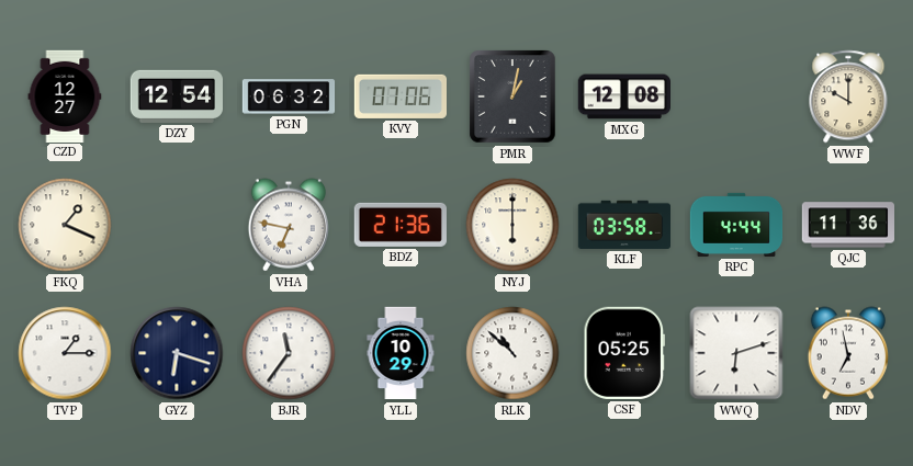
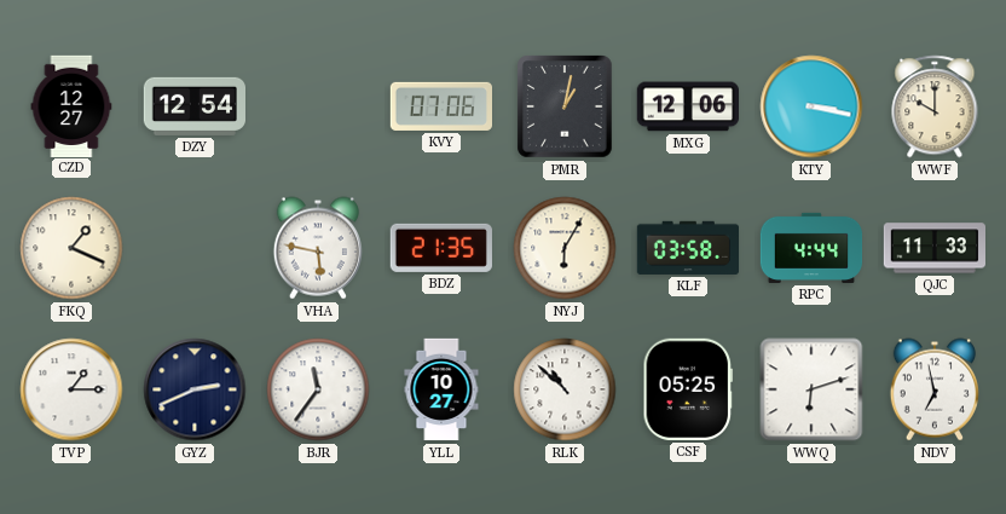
PGN: 06:32 -> none
MXG: 12:08 -> 12:06
KTY: none -> 3:17
VHA: 6:47 -> 5:47
BDZ: 21:36 -> 21:35
NYJ: 6:00 -> 6:05
QJC: 11:36 -> 11:33
GYZ: 6:18 -> 2:41
YLL: 10:29 -> 10:27
